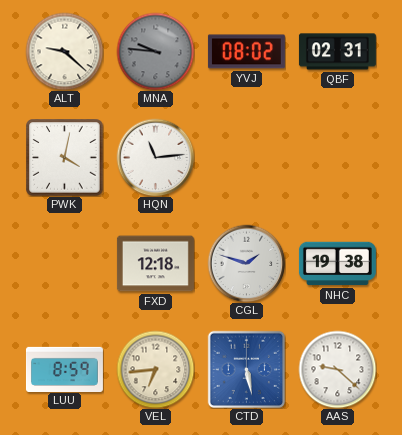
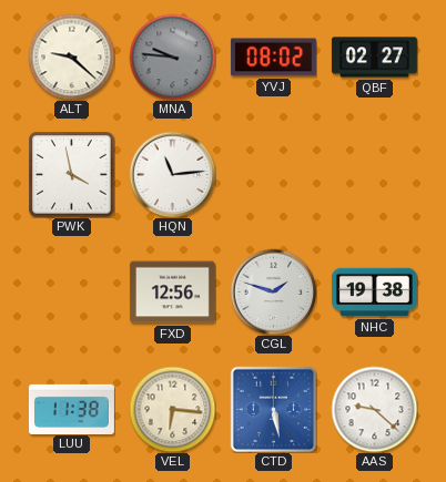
QBF: 02:31 -> 02:27
PWK: 4:02 -> 3:58
FXD: 12:18 -> 12:56
LUU: 8:59 -> 11:38
VEL: 6:44 -> 6:16
